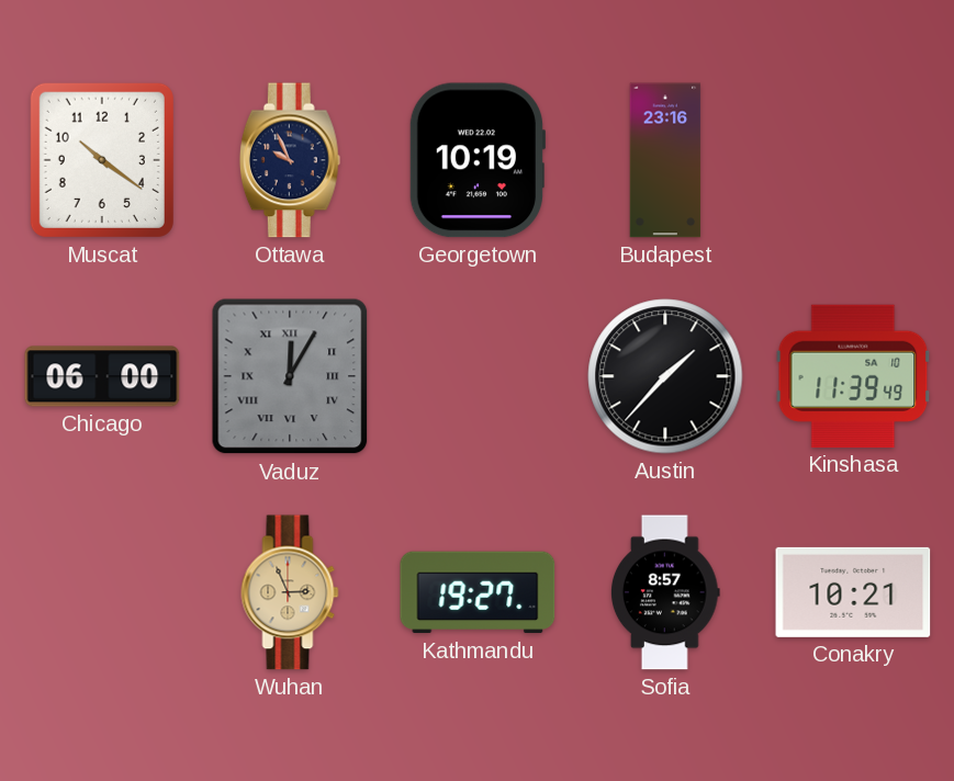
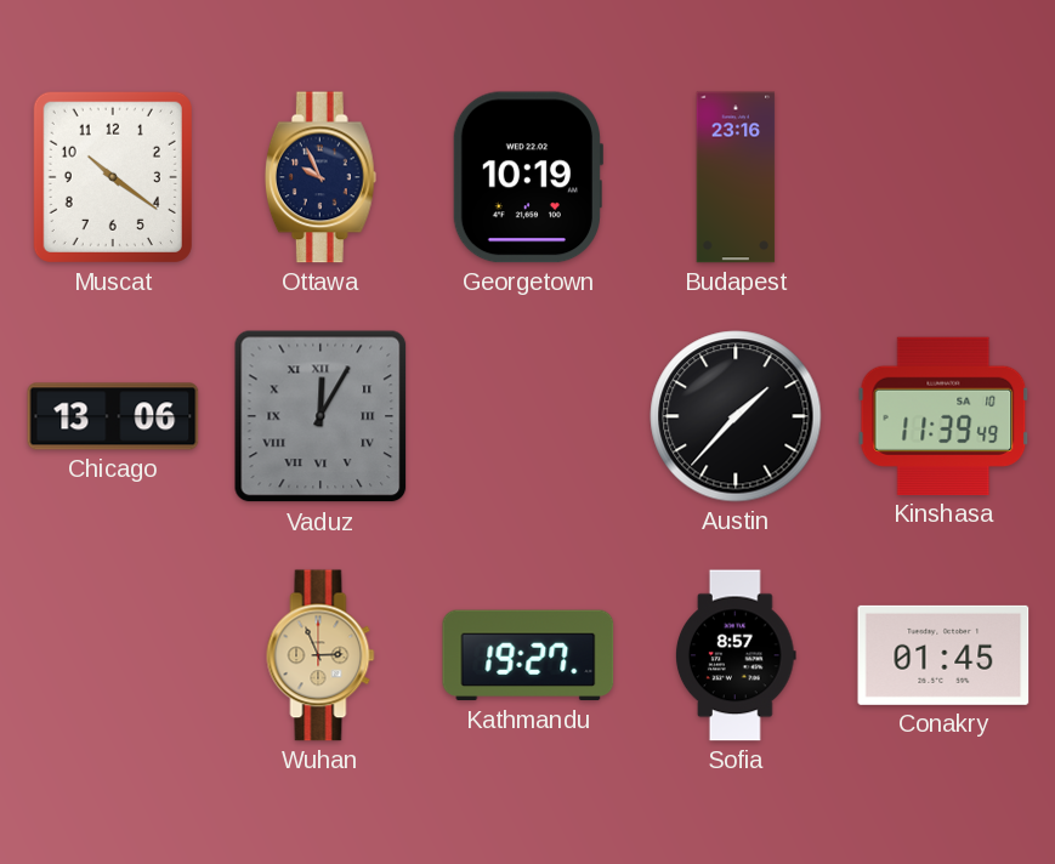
Chicago: 06:00 -> 13:06
Conakry: 10:21 -> 01:45
